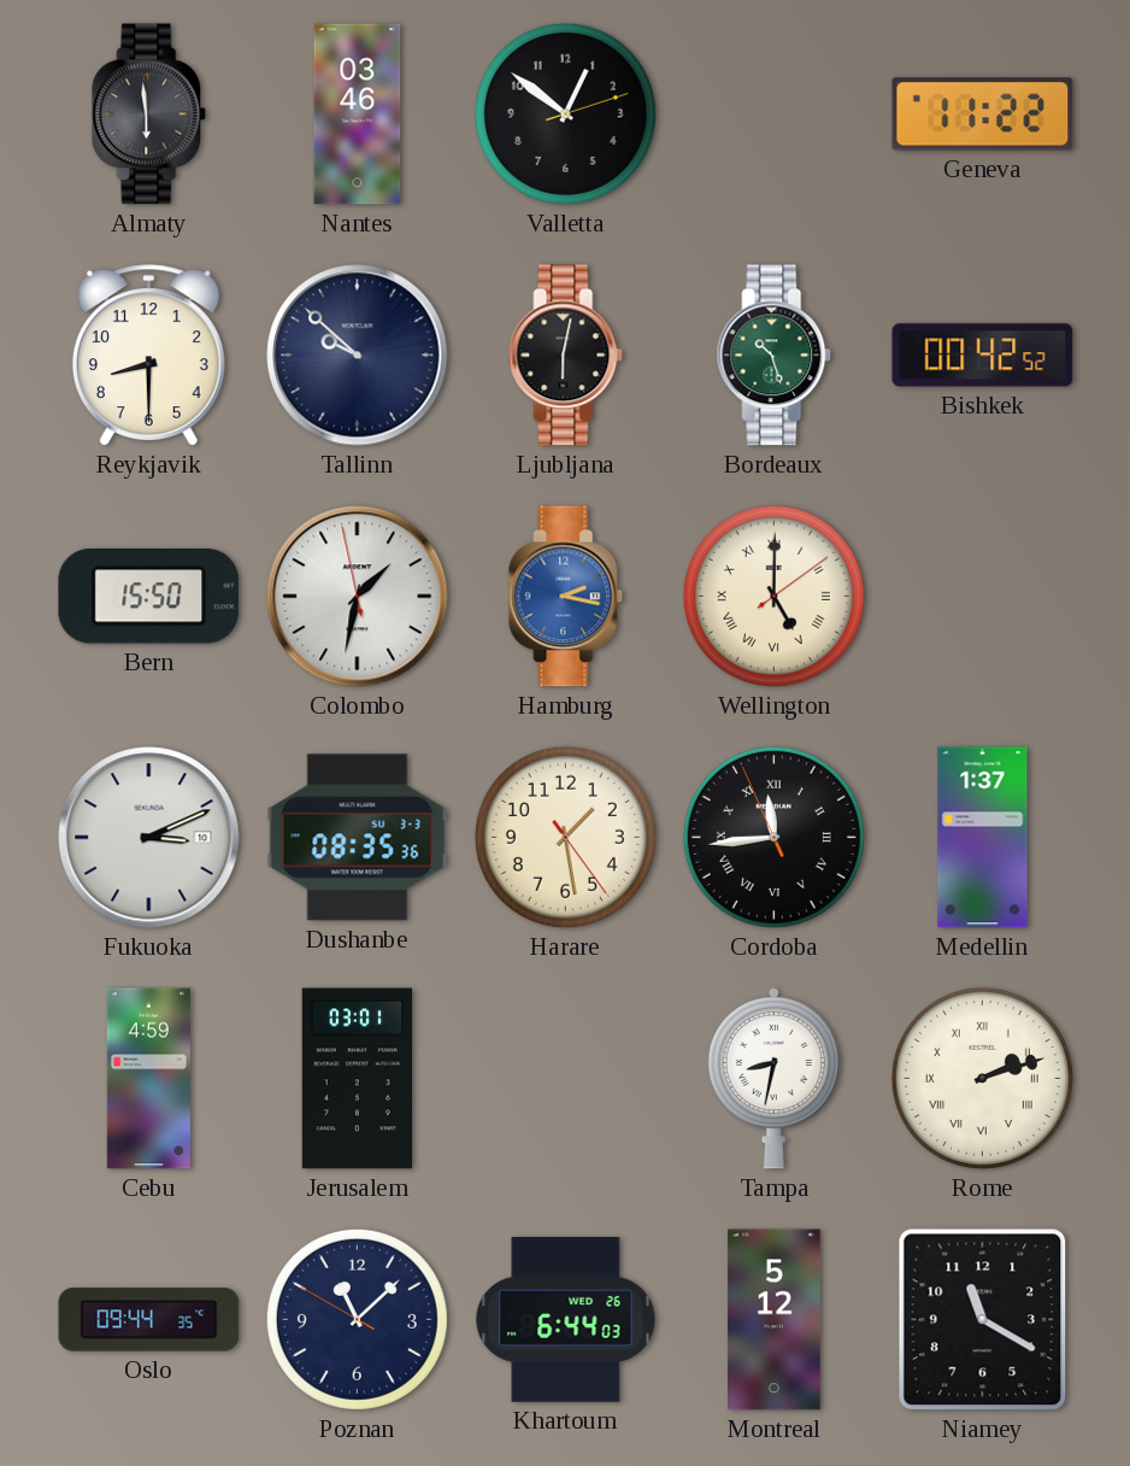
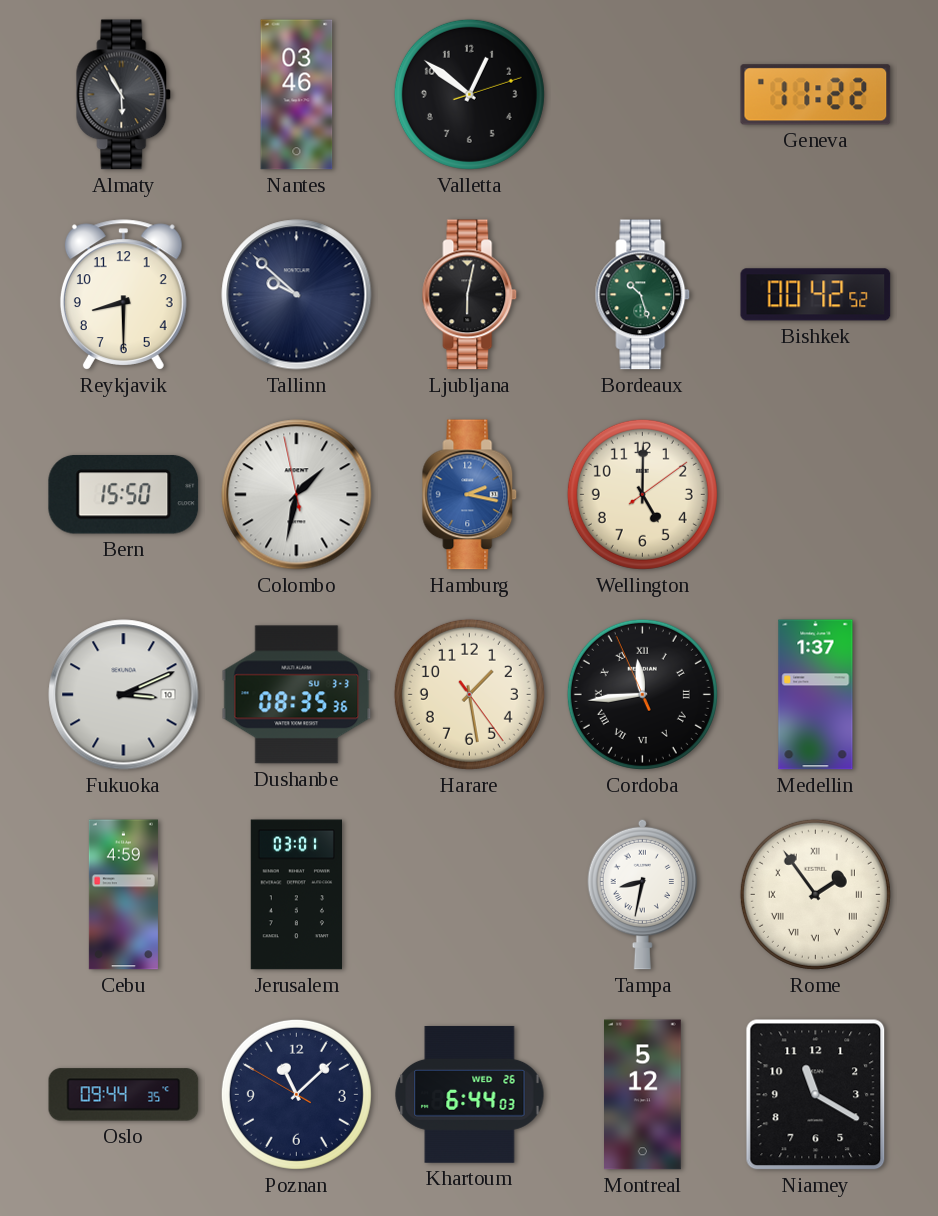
Almaty: 5:59 -> 5:55
Wellington numerals: Roman -> Arabic
Rome: 2:12 -> 1:54
